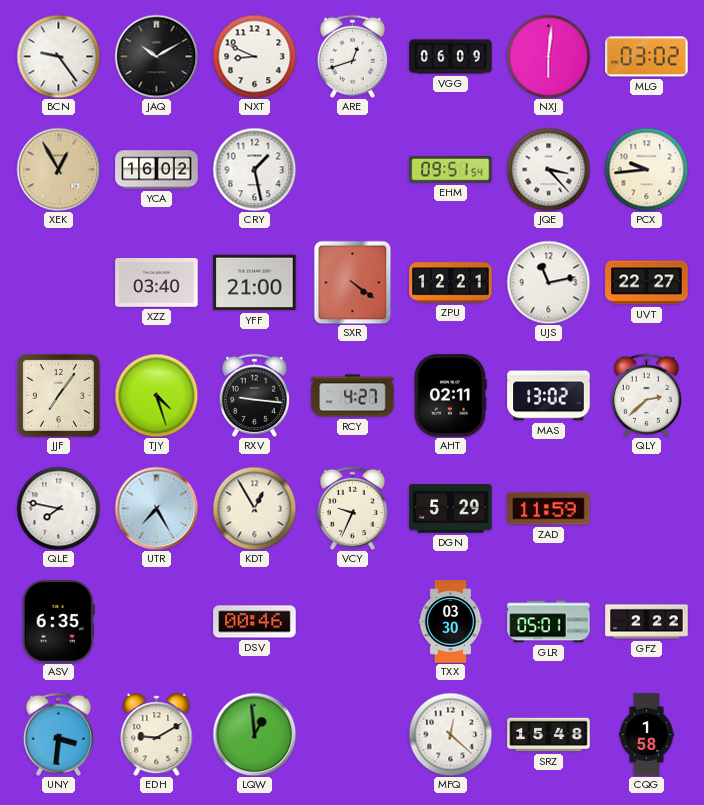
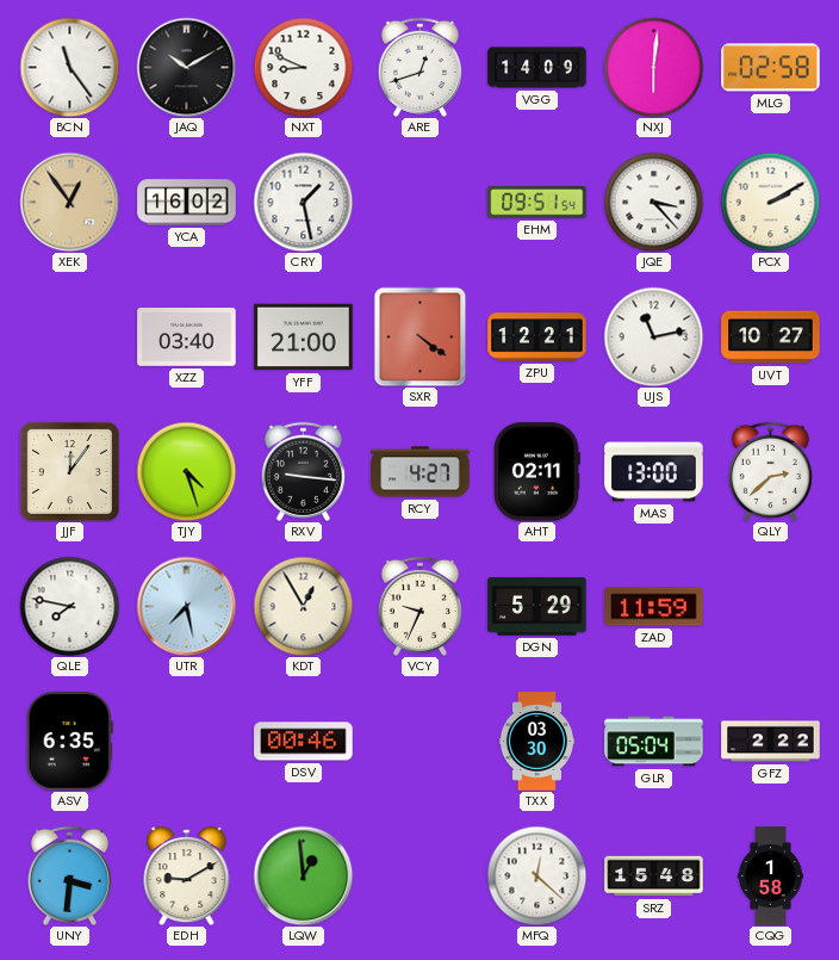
BCN: 9:24 -> 11:24
VGG: 06:09 -> 14:09
MLG: 03:02 -> 02:58
XEK: 12:55 -> 12:54
PCX: 9:44 -> 2:10
UVT: 22:27 -> 10:27
JJF: 7:06 -> 12:06
MAS: 13:02 -> 13:00
UTR: 7:25 -> 7:28
GLR: 05:01 -> 05:04
